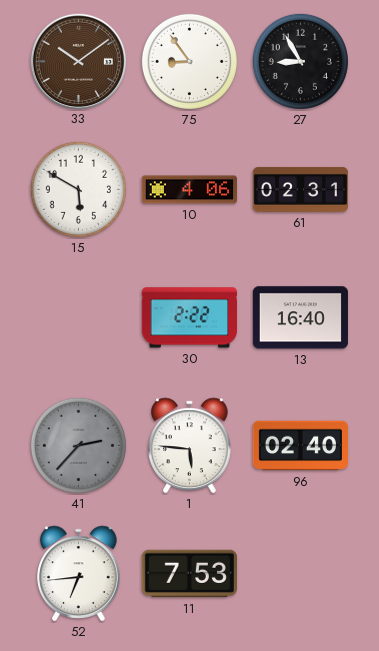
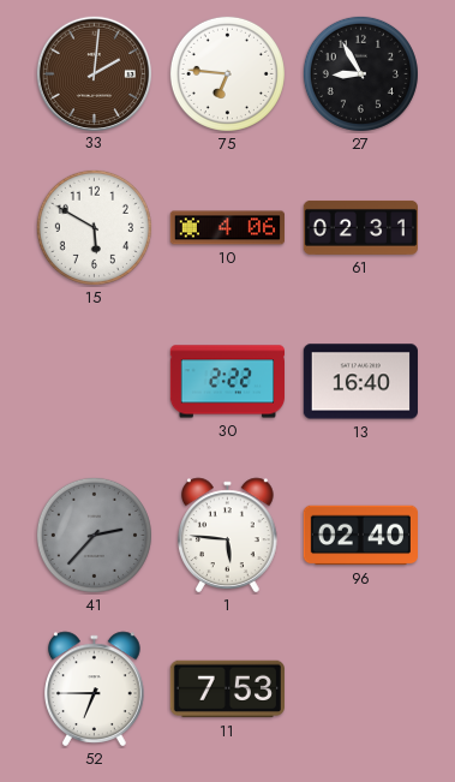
33: 10:09 -> 2:01
75: 8:54 -> 6:46
52: 6:44 -> 6:45
